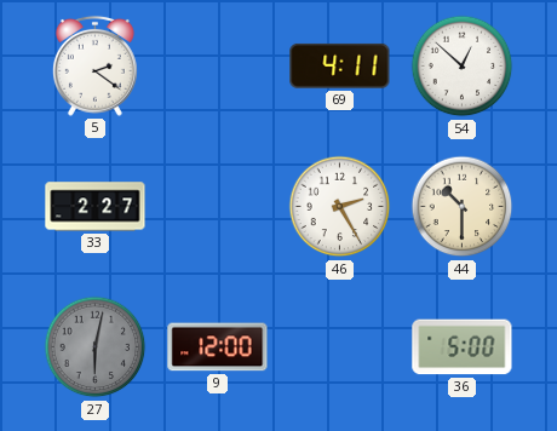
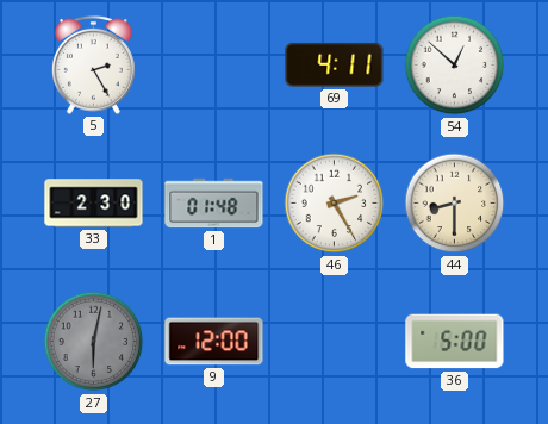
5: 2:21 -> 2:25
33: 2:27 -> 2:30
1: none -> 01:48
44: 10:30 -> 8:30
